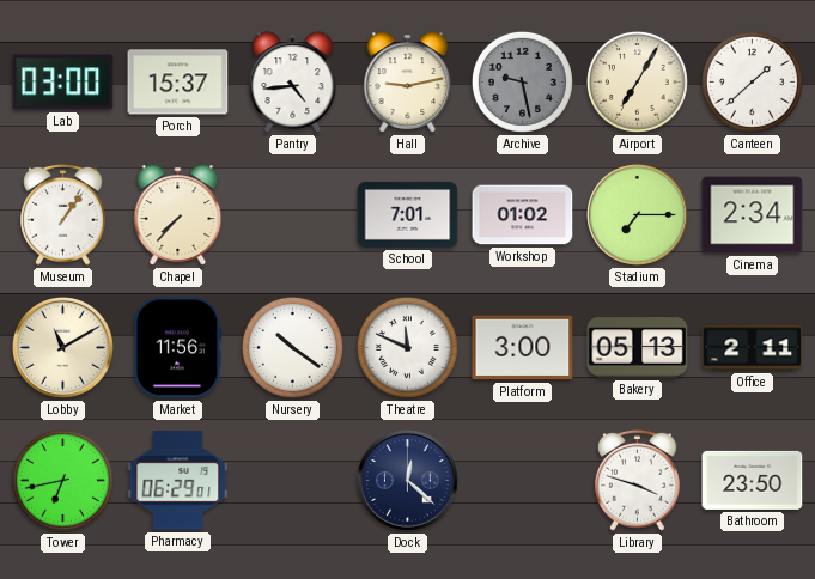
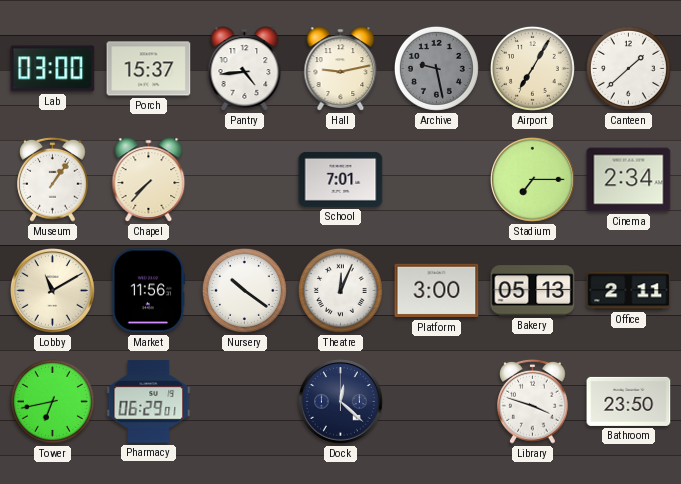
Workshop: 01:02 -> none
Theatre: 11:49 -> 12:04
